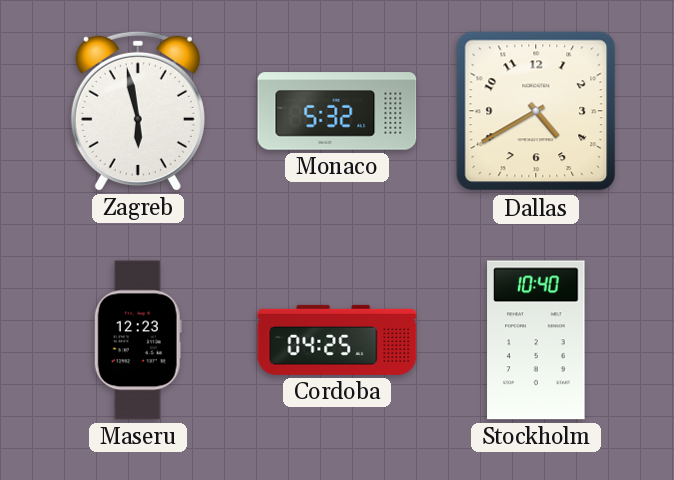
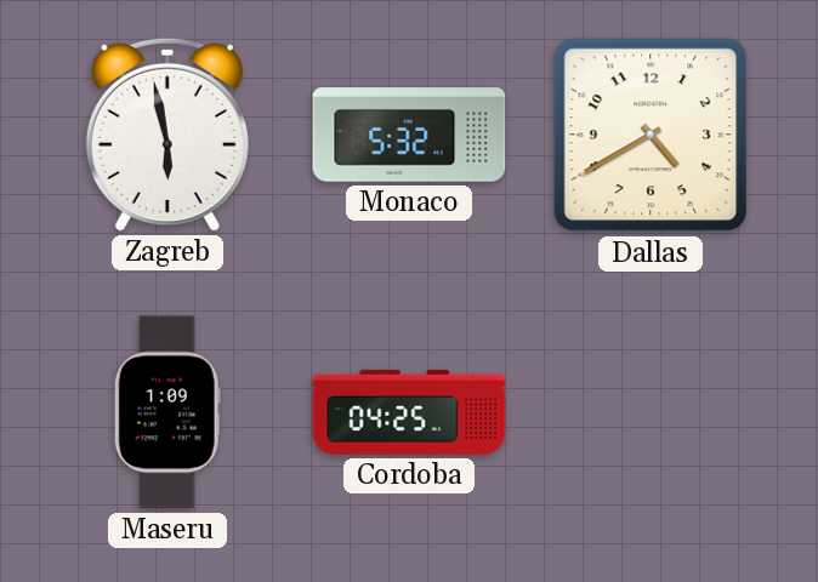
Maseru: 12:23 -> 1:09
Stockholm: 10:40 -> none
